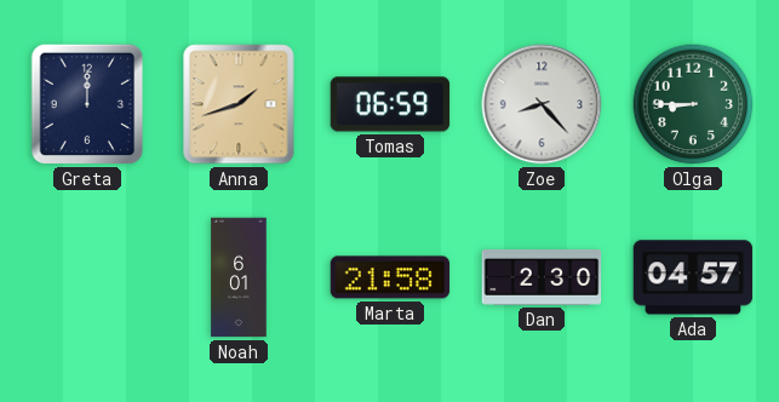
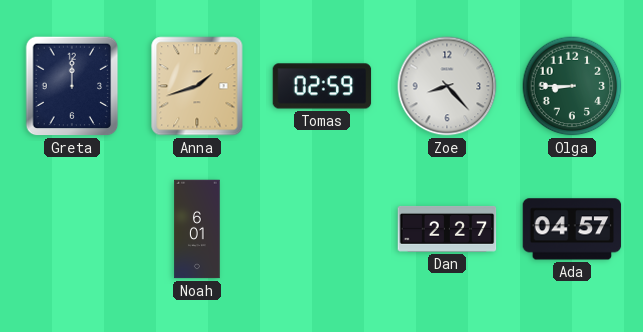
Tomas: 06:59 -> 02:59
Marta: 21:58 -> none
Dan: 2:30 -> 2:27
